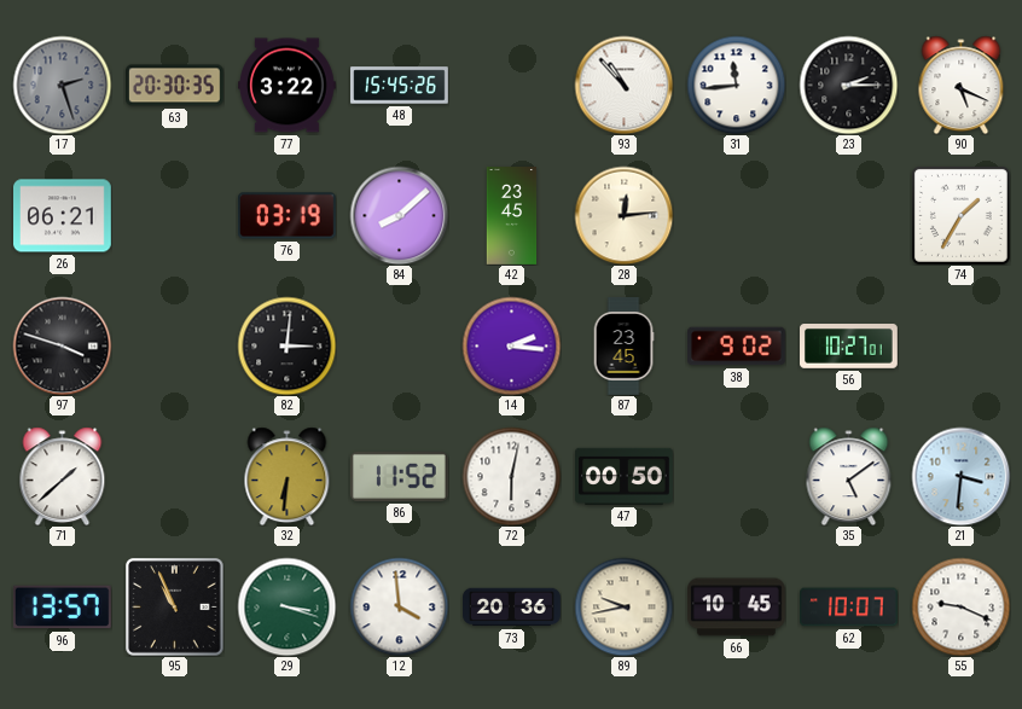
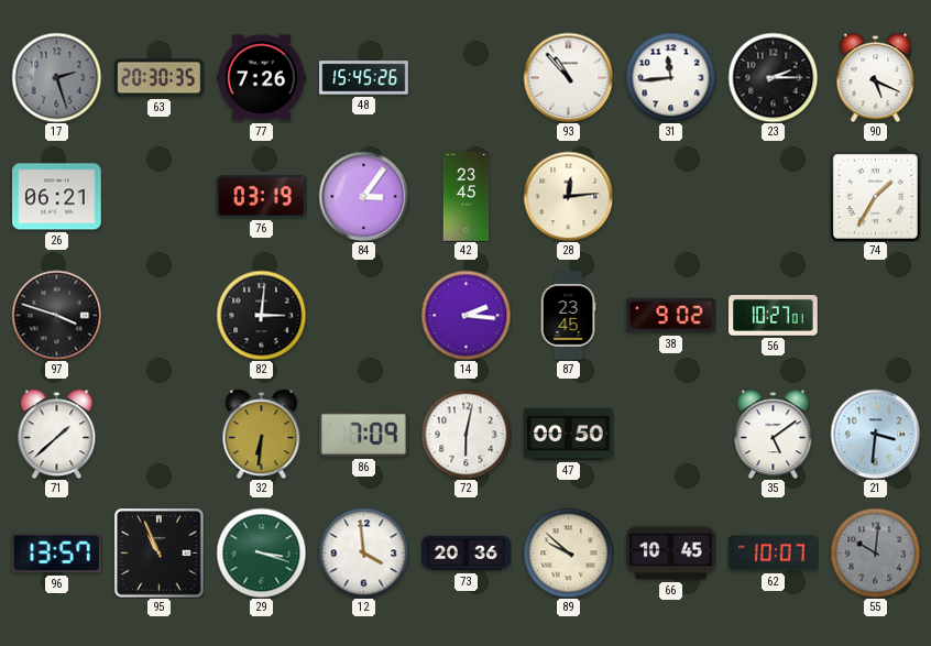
77: 3:22 -> 7:26
84: 8:08 -> 3:06
86: 11:52 -> 7:09
89: 9:43 -> 9:52
55: 9:19 -> 10:01
55 dial: white -> grey
